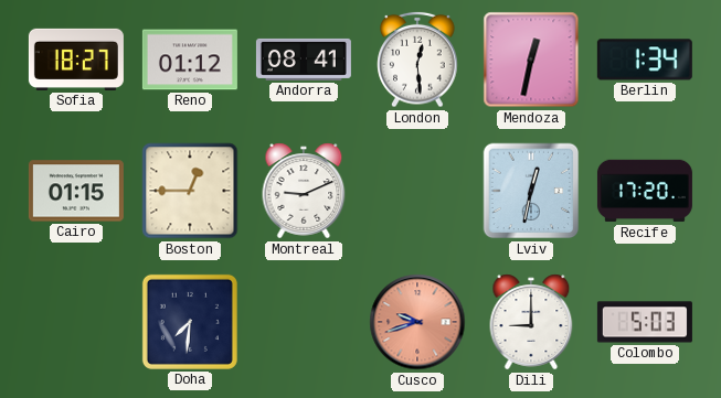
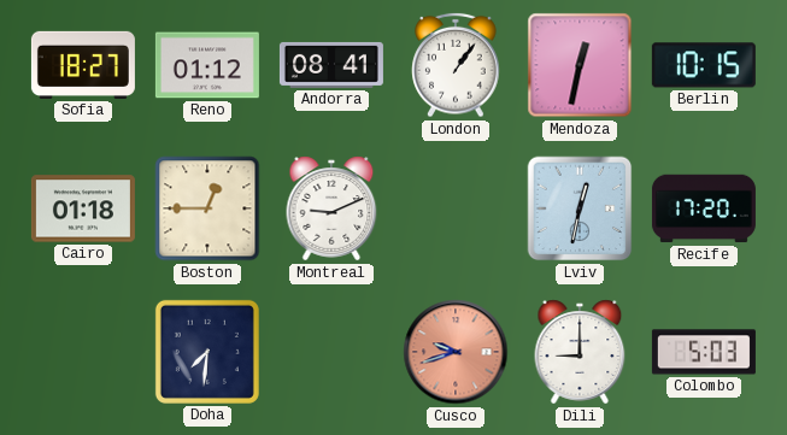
London: 12:29 -> 1:06
Berlin: 1:34 -> 10:15
Cairo: 01:15 -> 01:18
